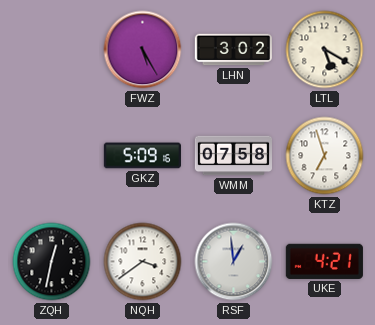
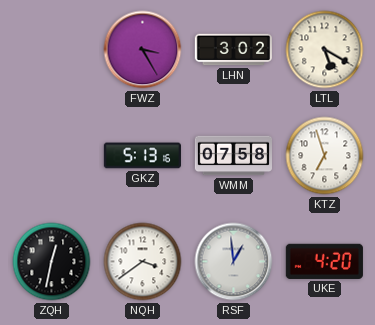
FWZ: 5:25 -> 3:25
GKZ: 5:09 -> 5:13
UKE: 4:21 -> 4:20
